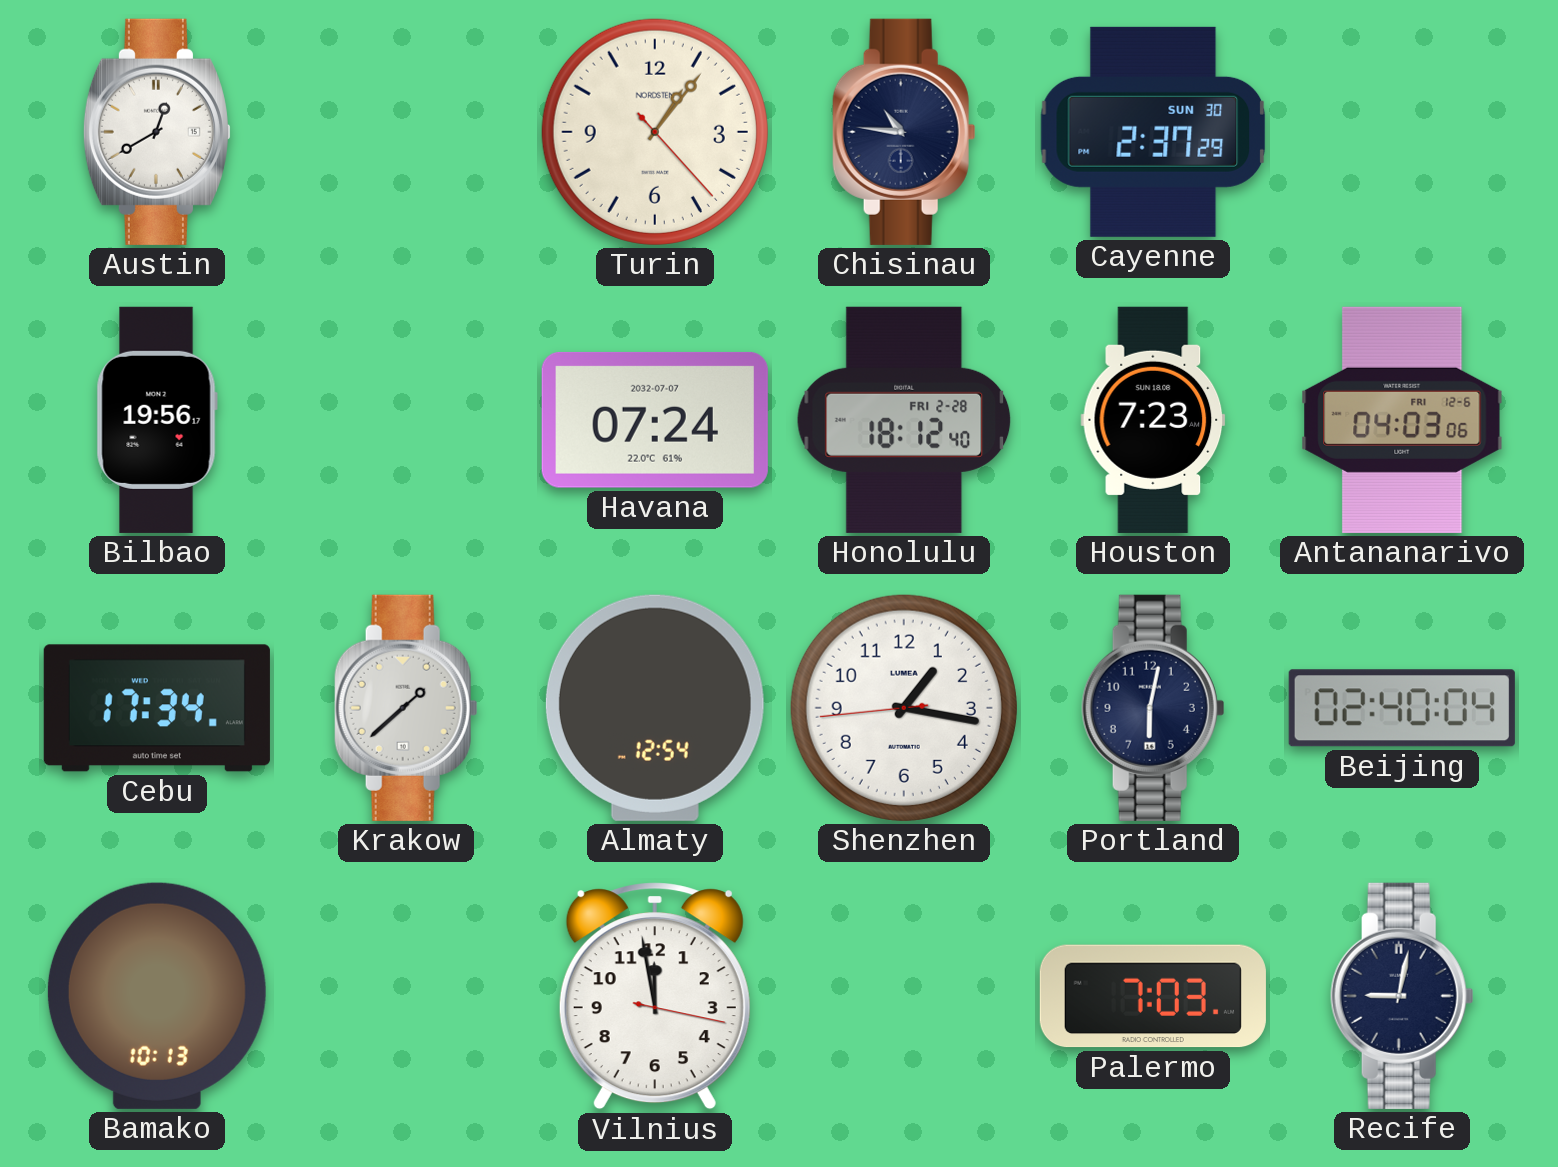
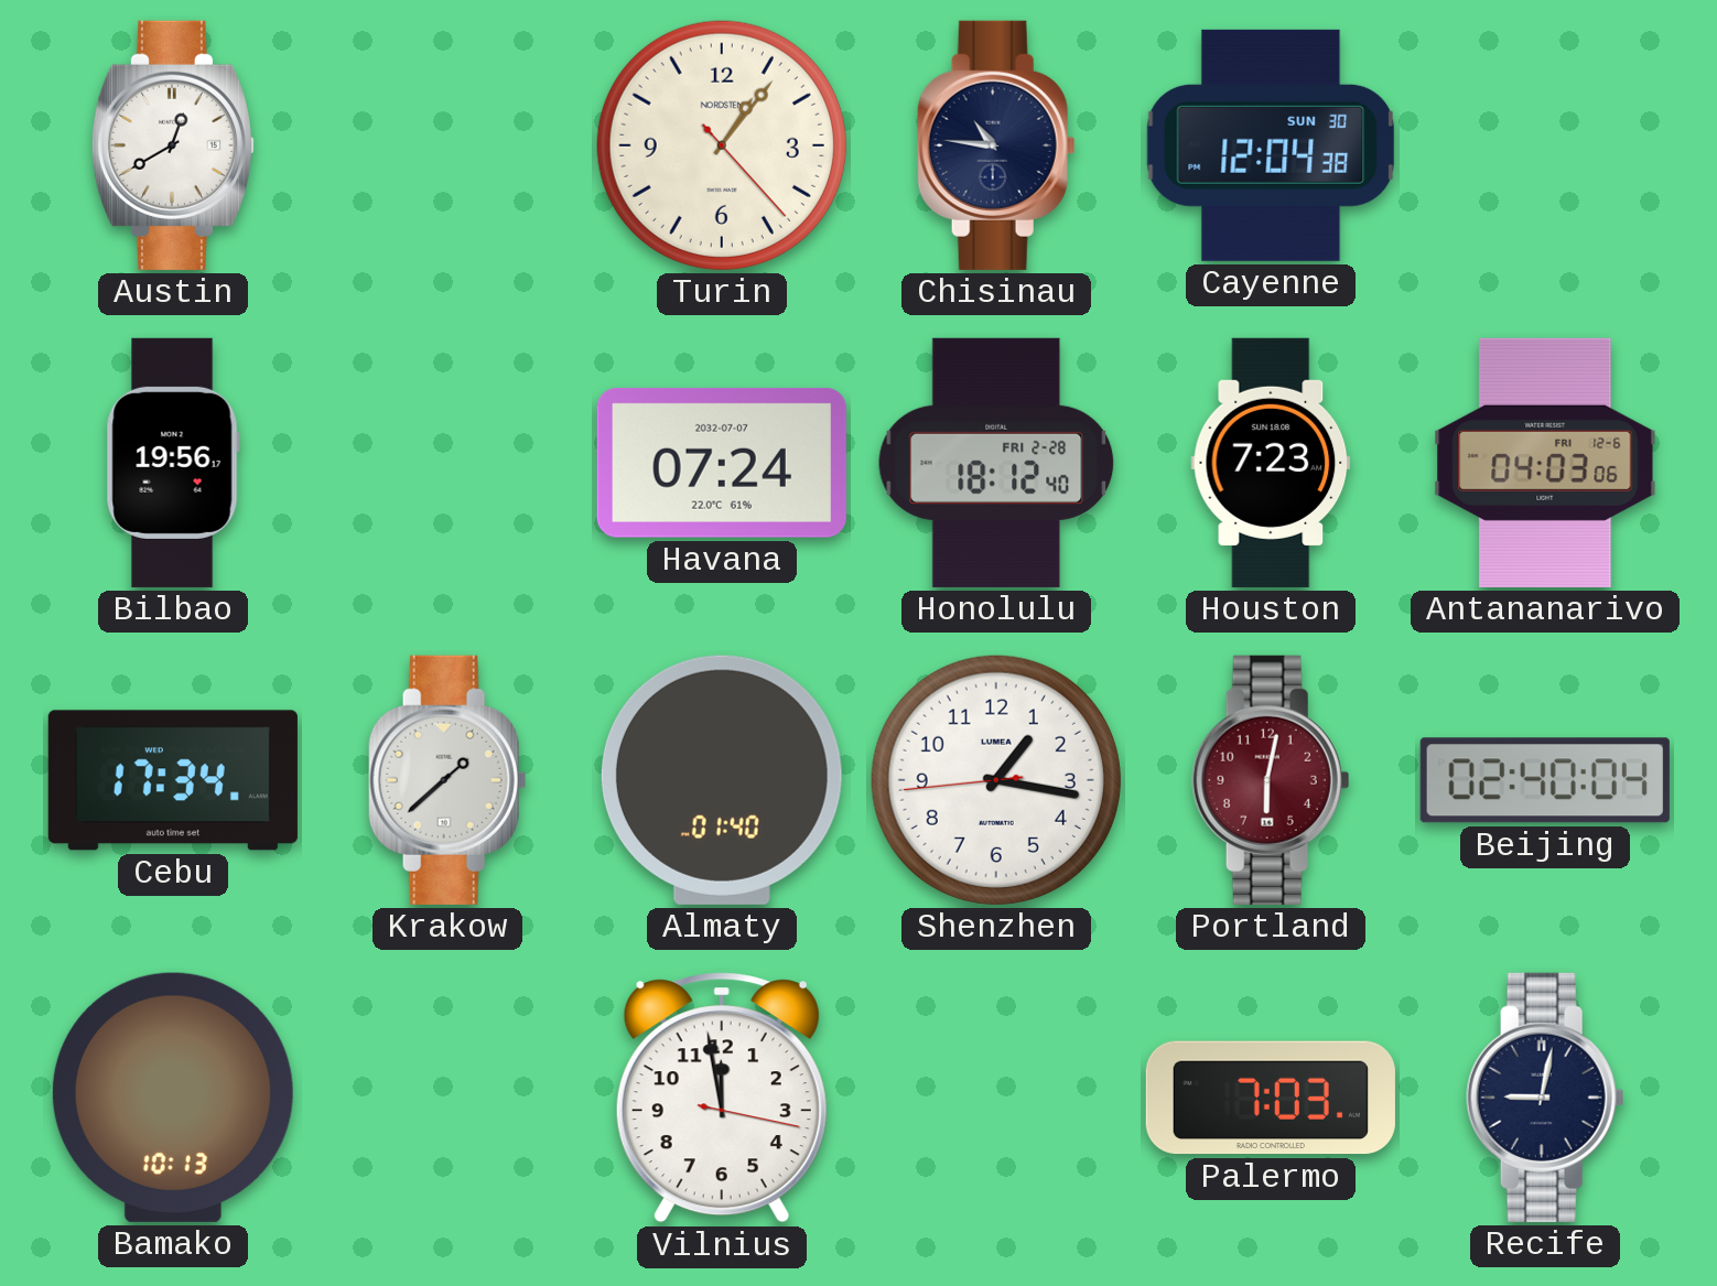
Cayenne: 2:37 -> 12:04
Almaty: 12:54 -> 01:40
Portland dial: navy -> burgundy
